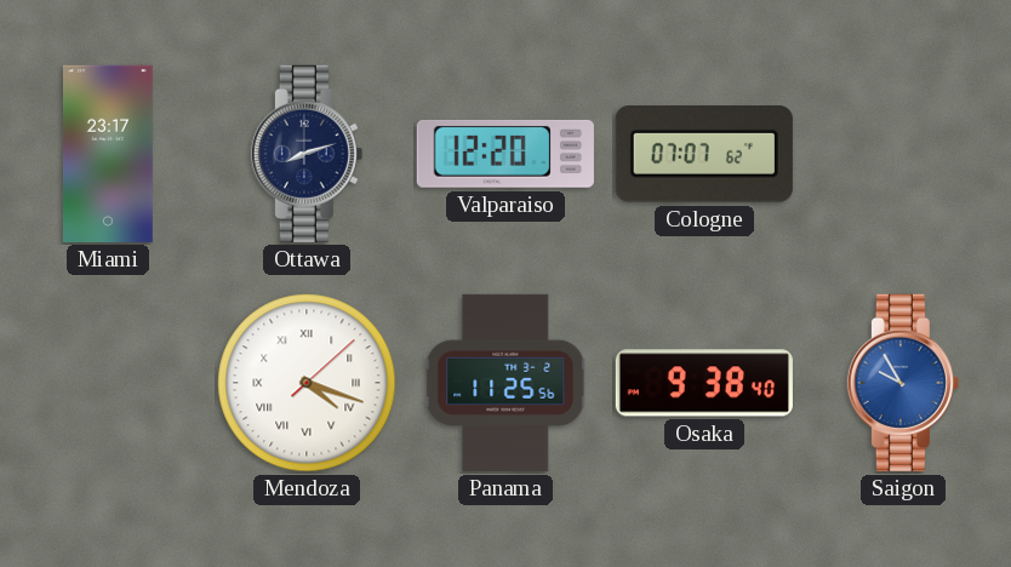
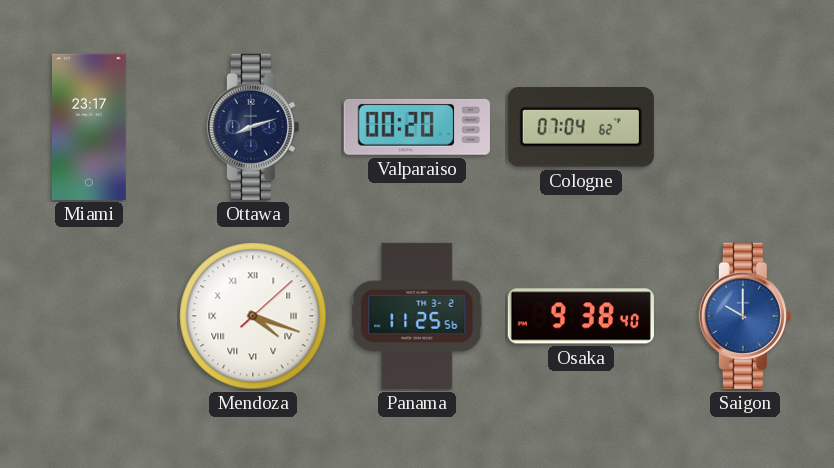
Valparaiso: 12:20 -> 00:20
Cologne: 07:07 -> 07:04
Saigon: 9:55 -> 10:00
